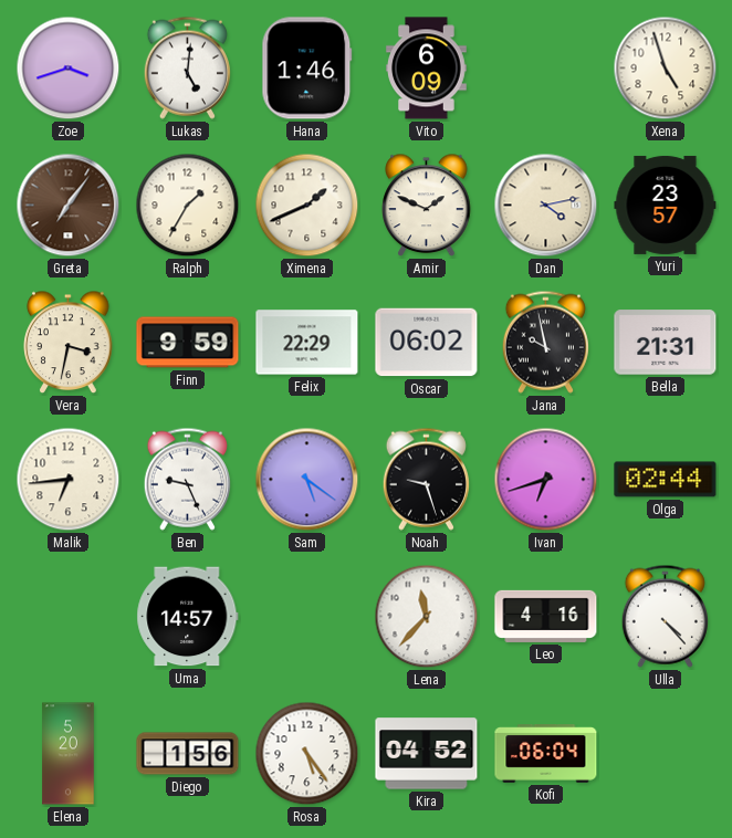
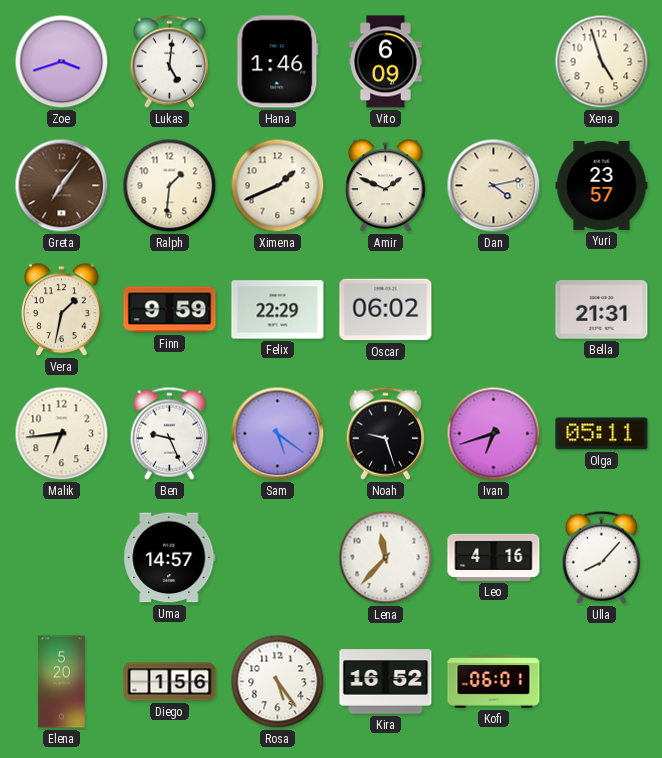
Ralph: 1:35 -> 1:31
Vera: 3:32 -> 1:32
Jana: 9:58 -> none
Olga: 02:44 -> 05:11
Ulla: 4:23 -> 8:07
Kira: 04:52 -> 16:52
Kofi: 06:04 -> 06:01
